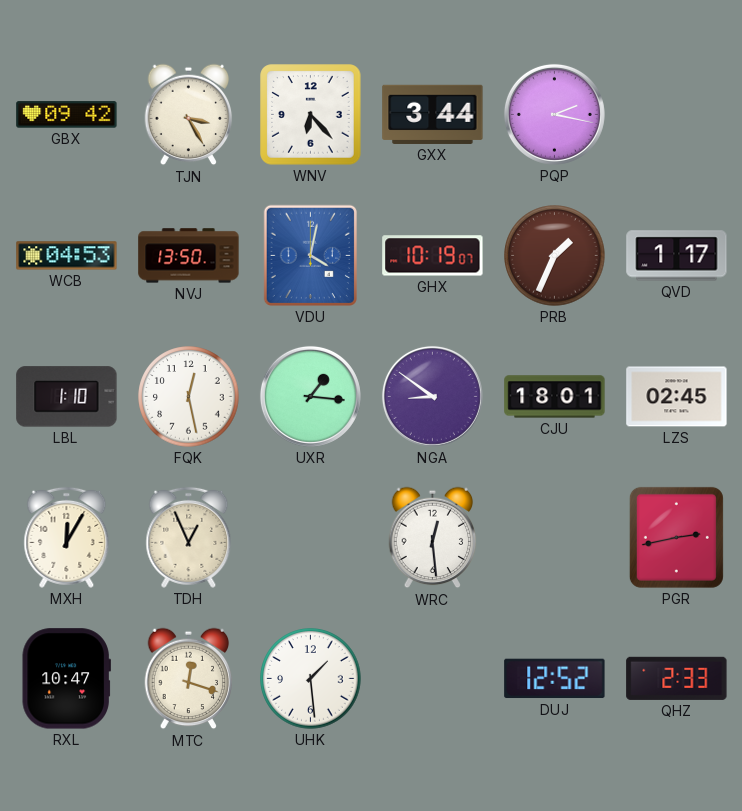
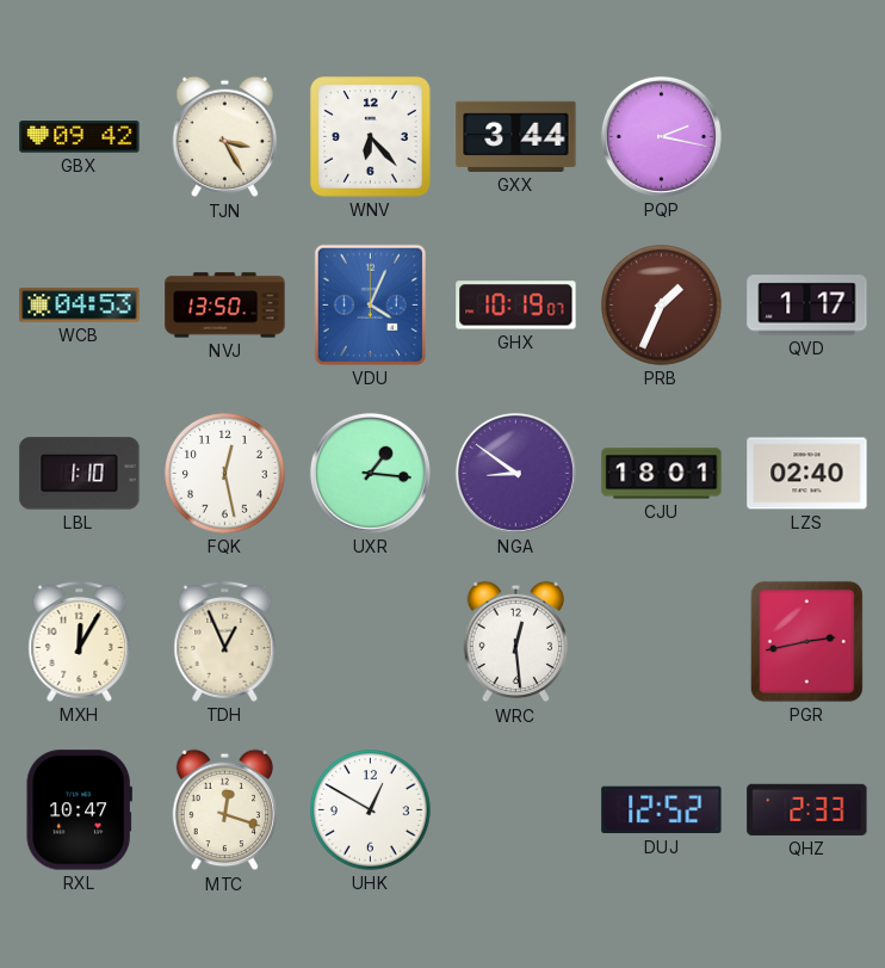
VDU: 4:02 -> 4:04
LZS: 02:45 -> 02:40
UHK: 1:29 -> 12:50
